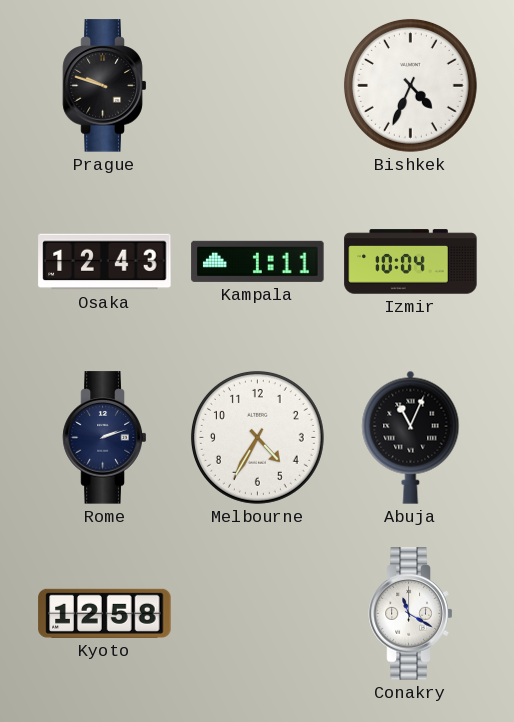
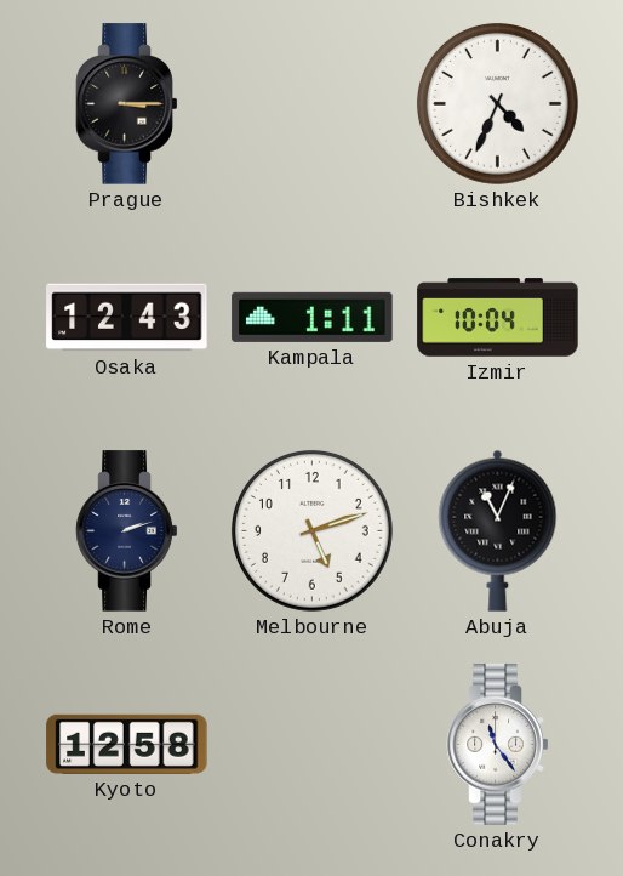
Prague: 9:48 -> 3:15
Melbourne: 4:35 -> 5:12
Conakry: 11:20 -> 11:24
